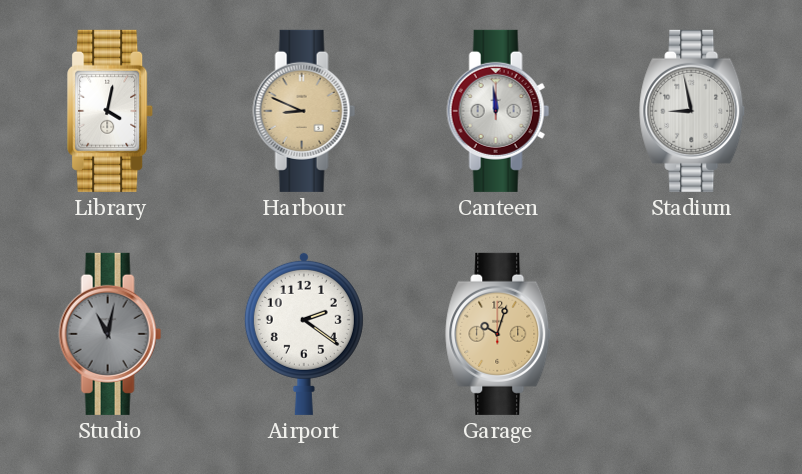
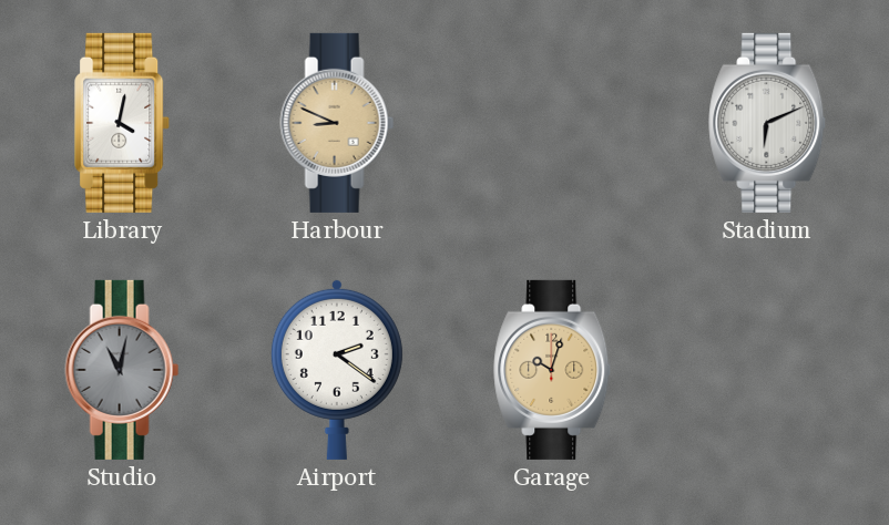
Canteen: 11:59 -> none
Stadium: 8:58 -> 6:11
